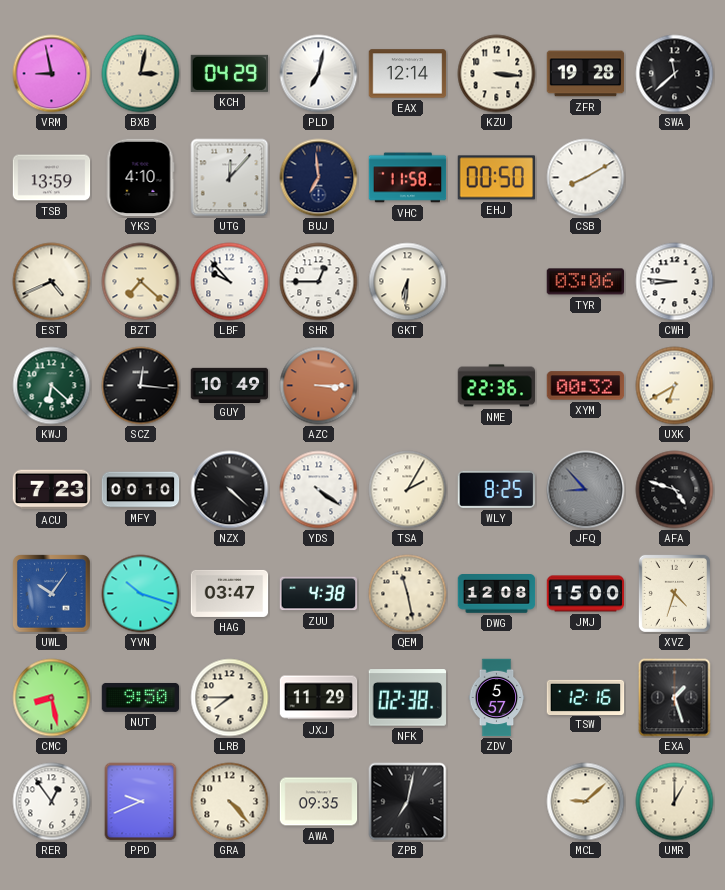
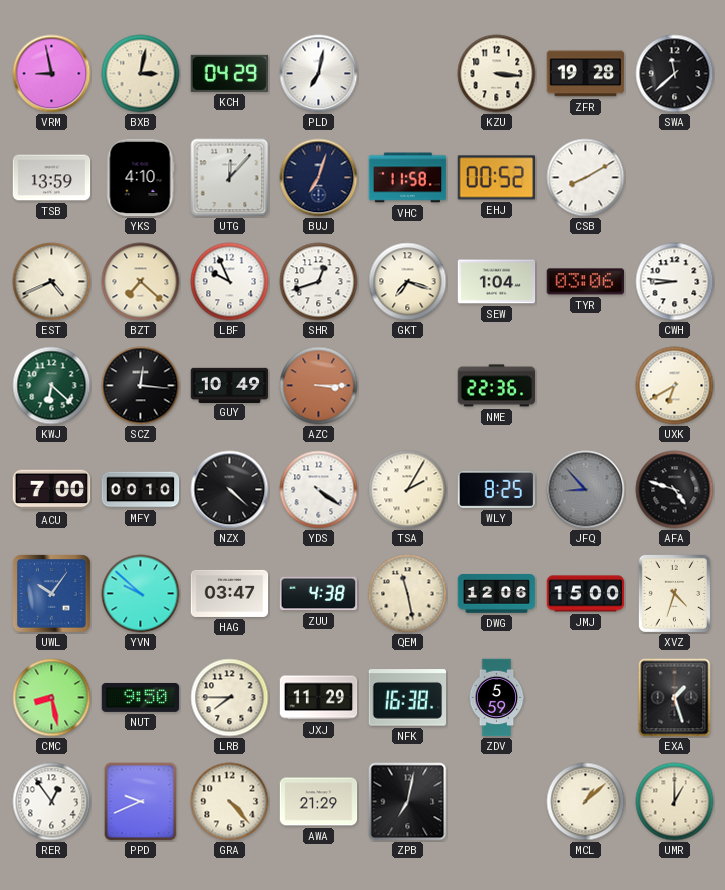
EAX: 12:14 -> none
BUJ: 6:59 -> 7:03
EHJ: 00:50 -> 00:52
LBF: 9:53 -> 9:56
SHR: 12:45 -> 12:42
GKT: 6:31 -> 7:18
SEW: none -> 1:04
XYM: 00:32 -> none
ACU: 7:23 -> 7:00
YVN: 10:18 -> 9:52
DWG: 12:08 -> 12:06
NFK: 02:38 -> 16:38
ZDV: 5:57 -> 5:59
TSW: 12:16 -> none
AWA: 09:35 -> 21:29
MCL: 9:08 -> 1:08
